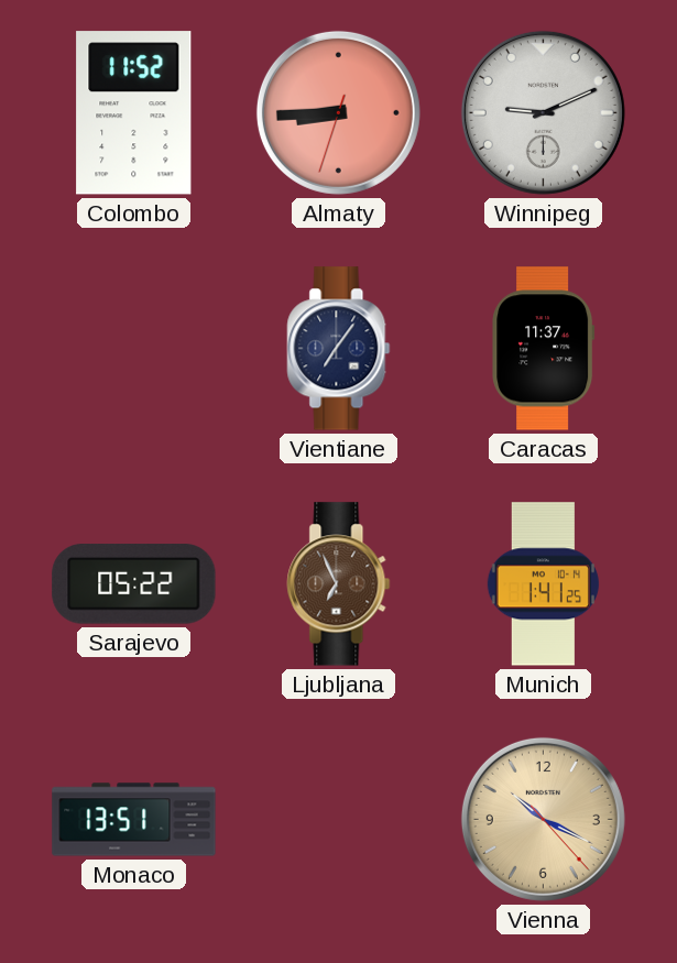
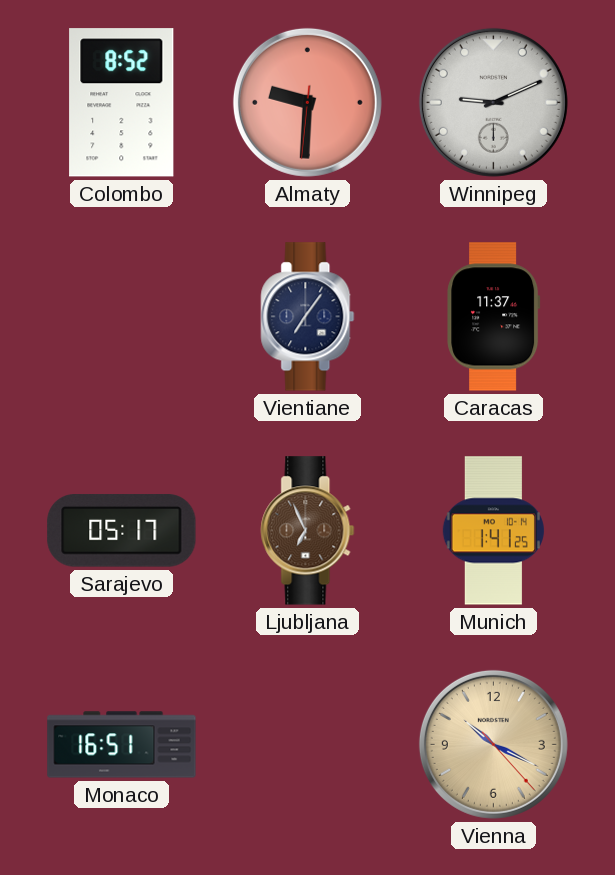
Colombo: 11:52 -> 8:52
Almaty: 8:44 -> 9:30
Sarajevo: 05:22 -> 05:17
Monaco: 13:51 -> 16:51
